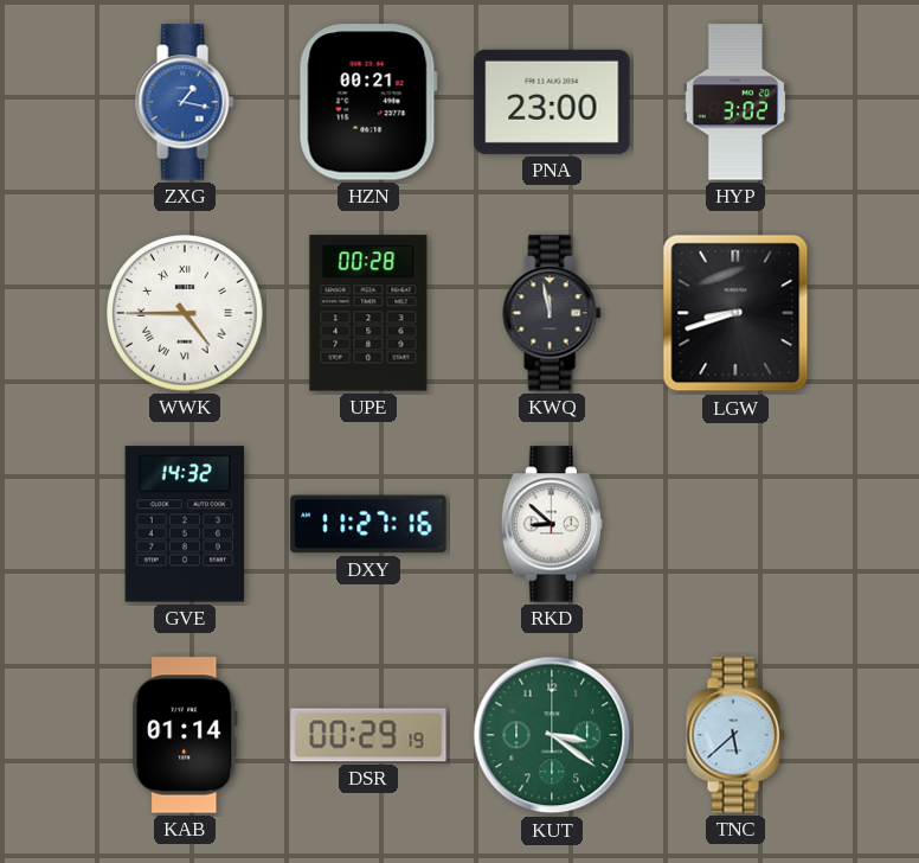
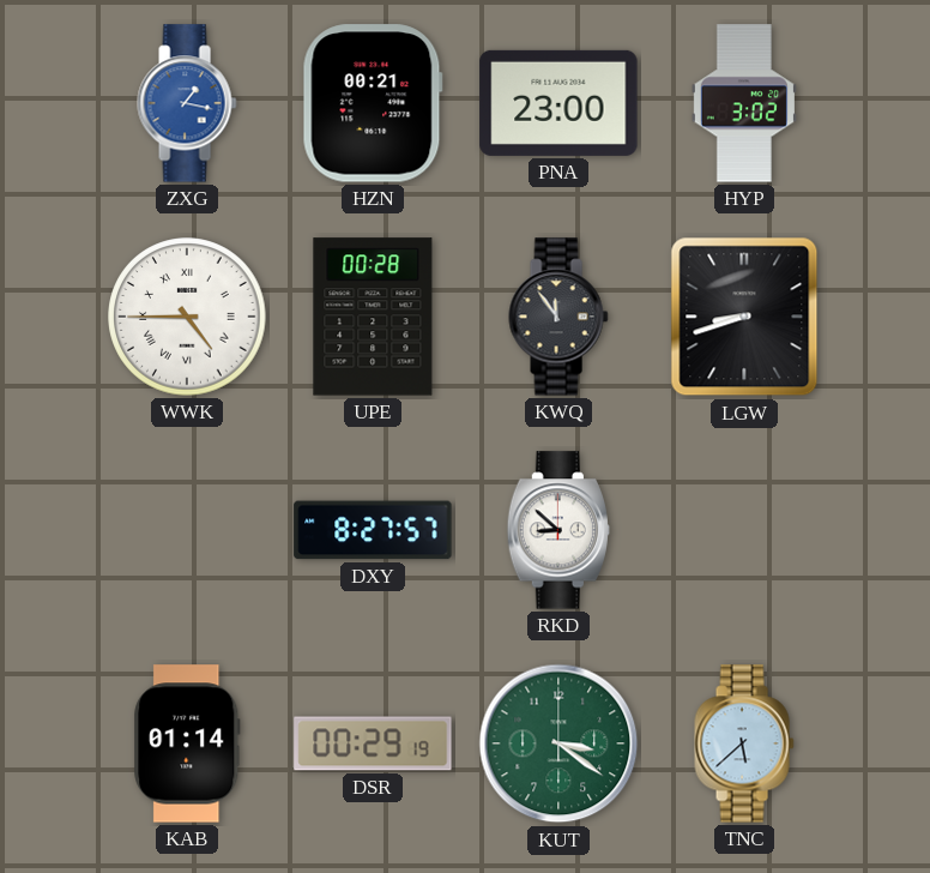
KWQ: 11:58 -> 11:54
GVE: 14:32 -> none
DXY: 11:27 -> 8:27
